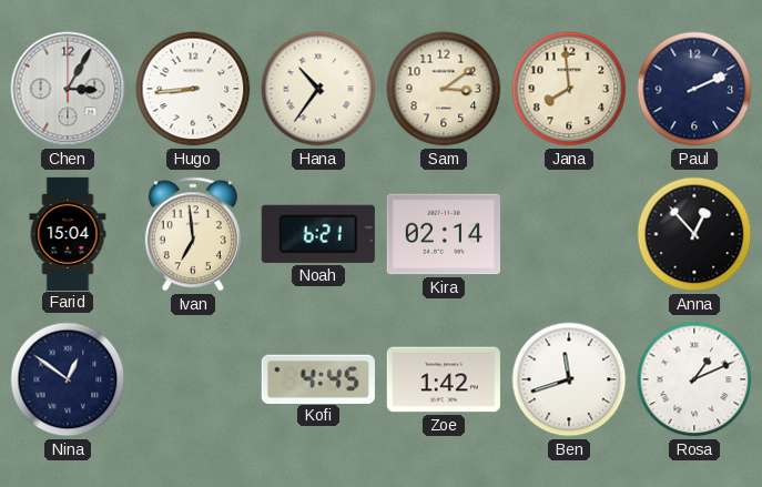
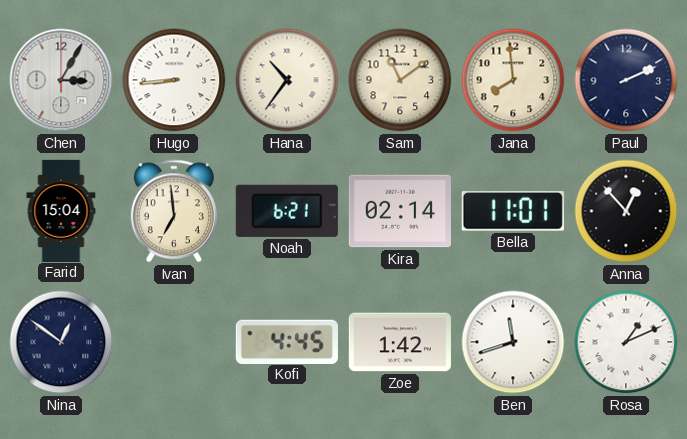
Sam: 3:09 -> 11:09
Bella: none -> 11:01
